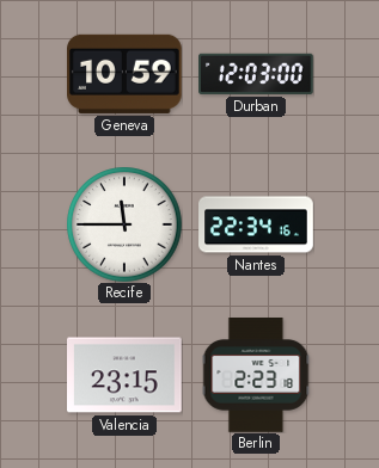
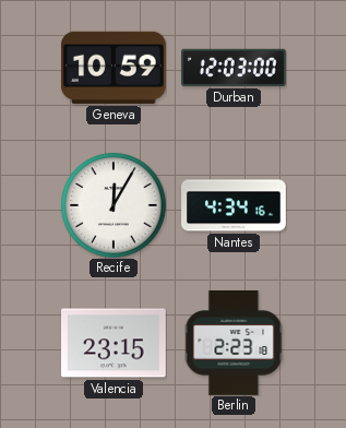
Recife: 11:45 -> 12:05
Nantes: 22:34 -> 4:34
